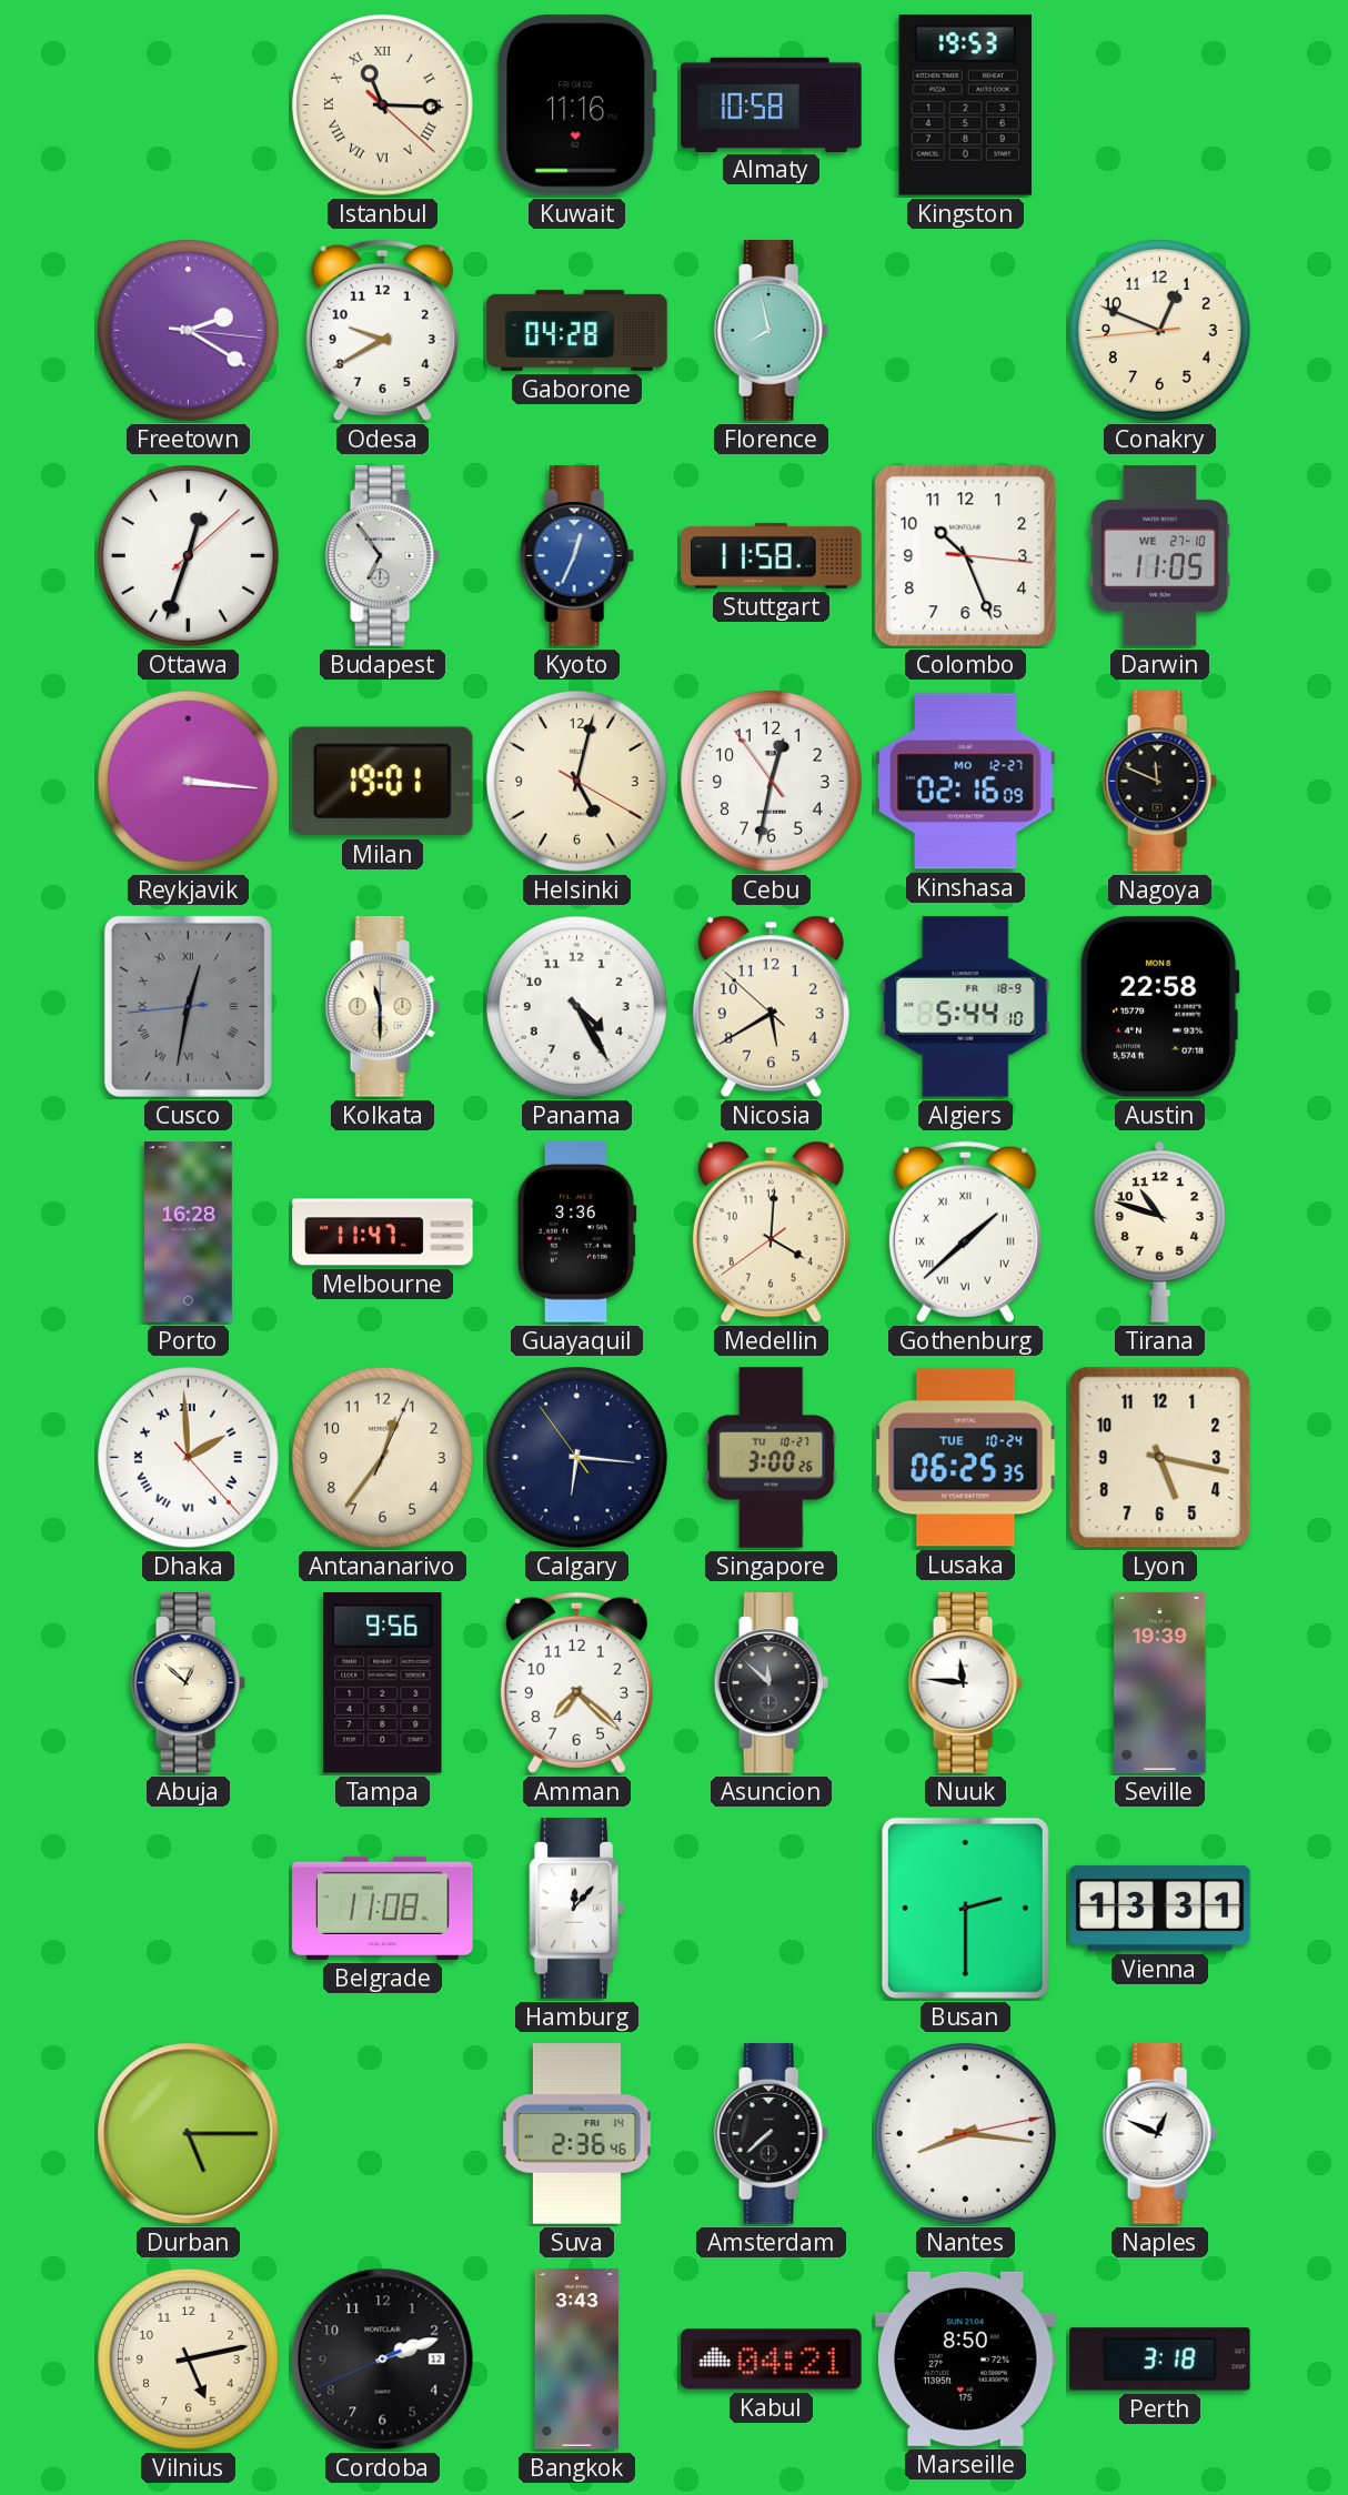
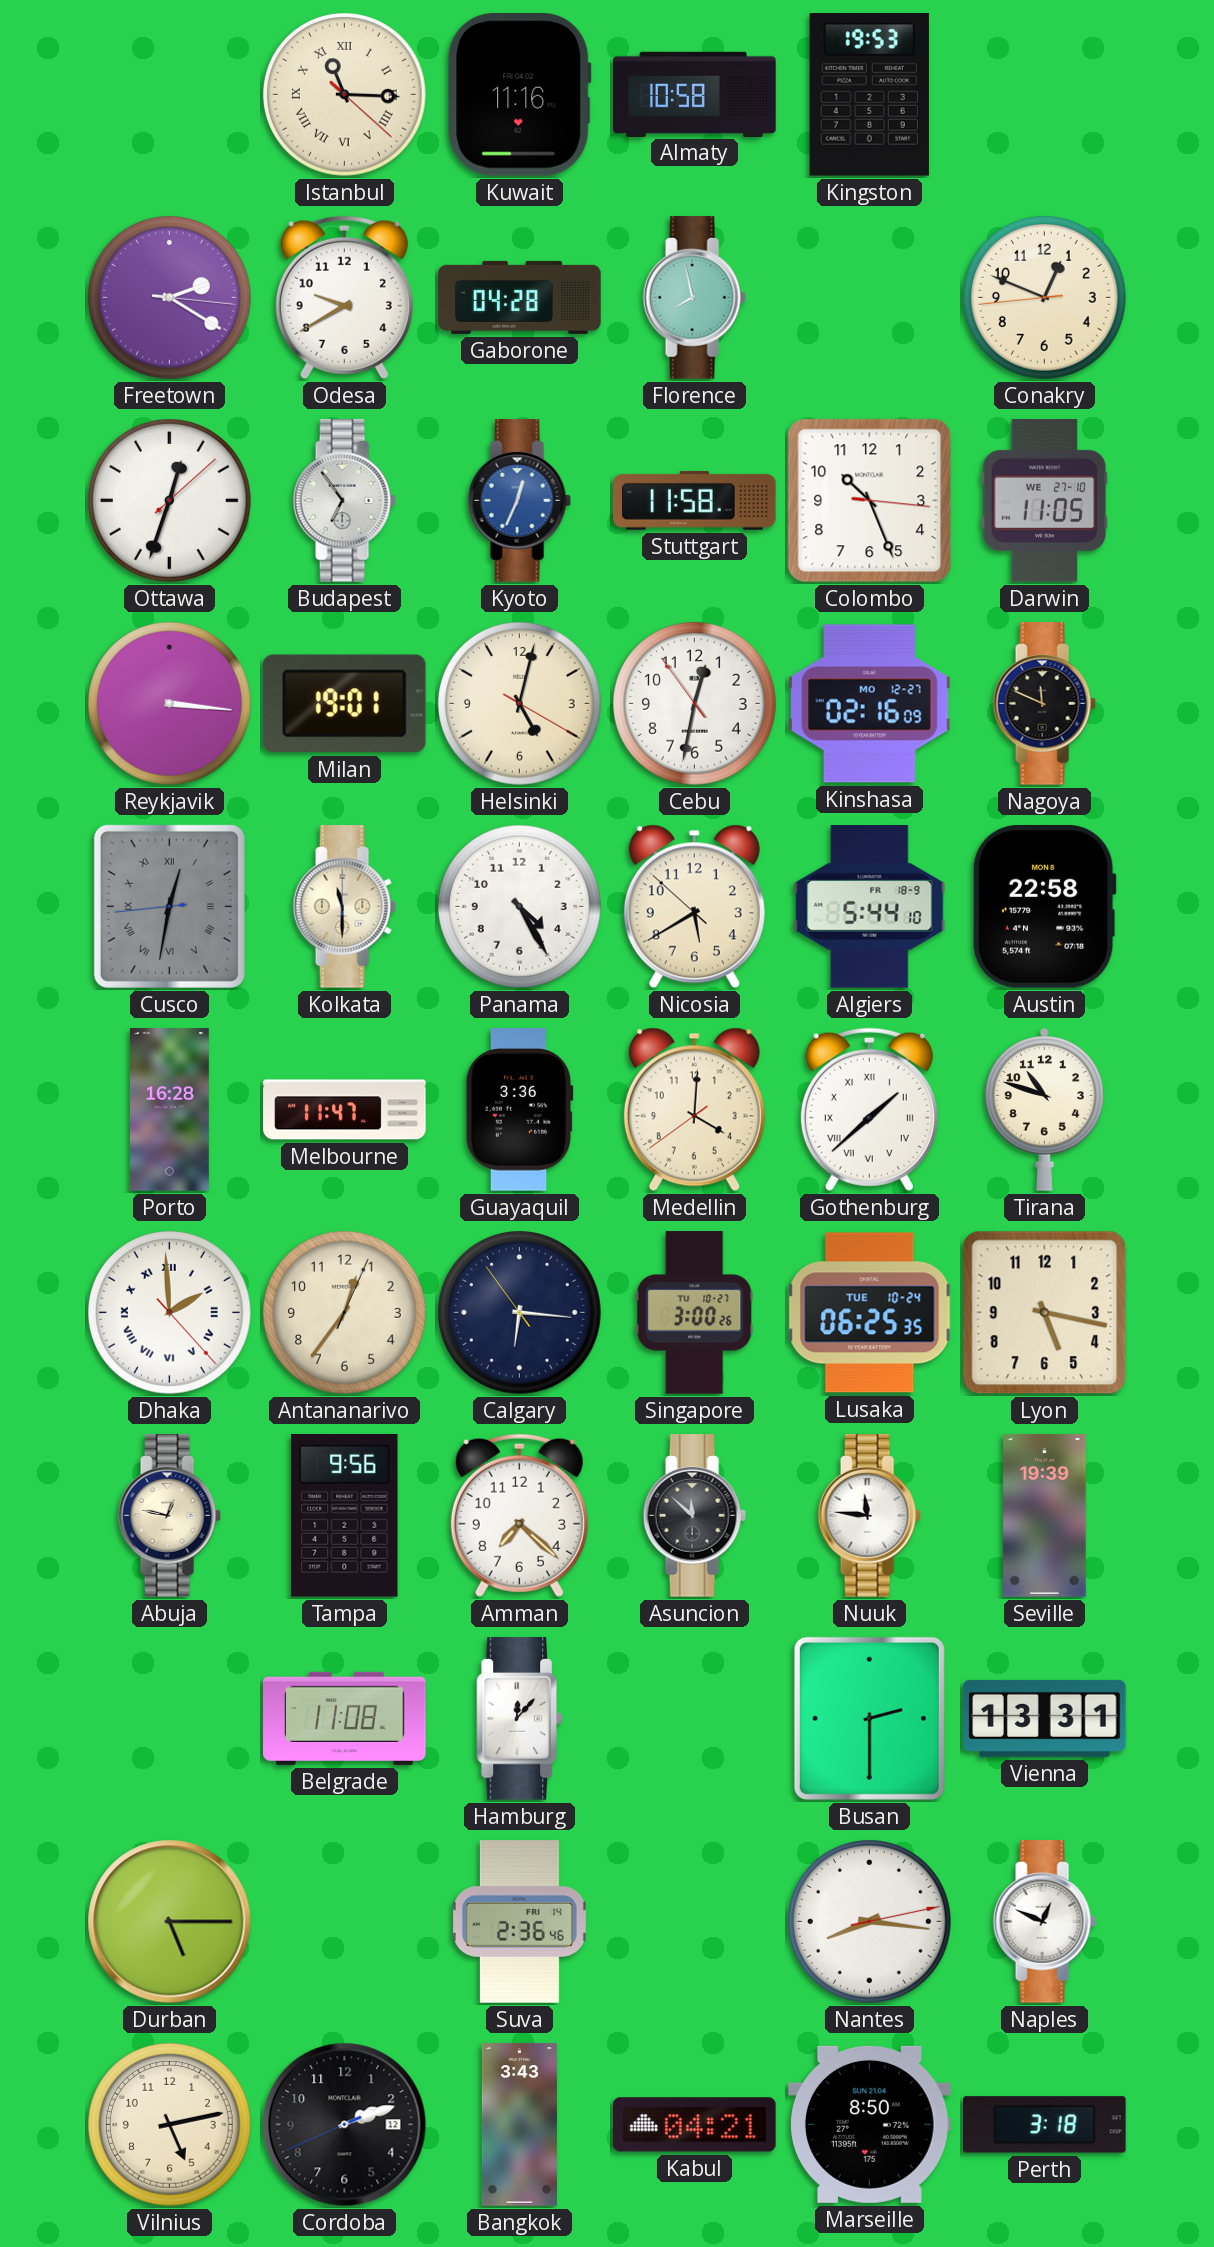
Abuja: 12:52 -> 12:47
Amsterdam: 7:38 -> none
